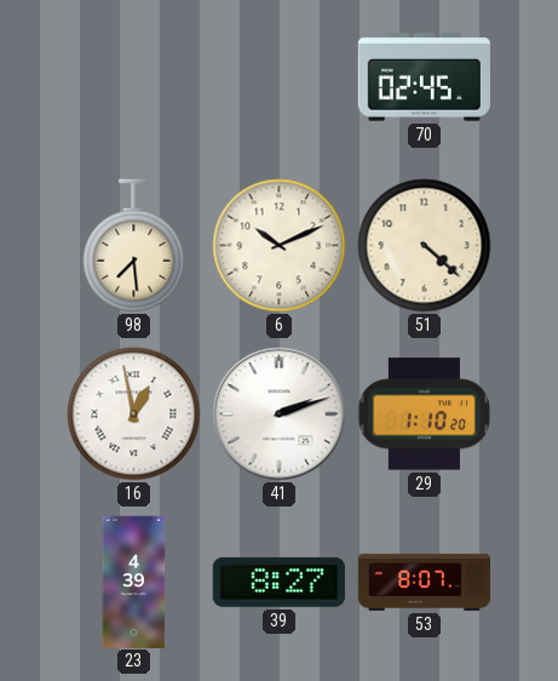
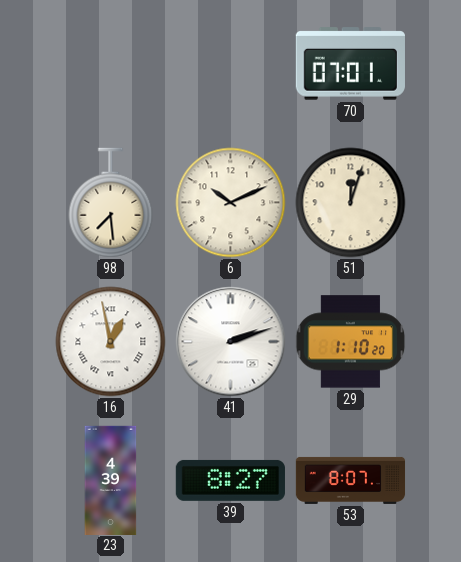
70: 02:45 -> 07:01
51: 4:22 -> 12:03
